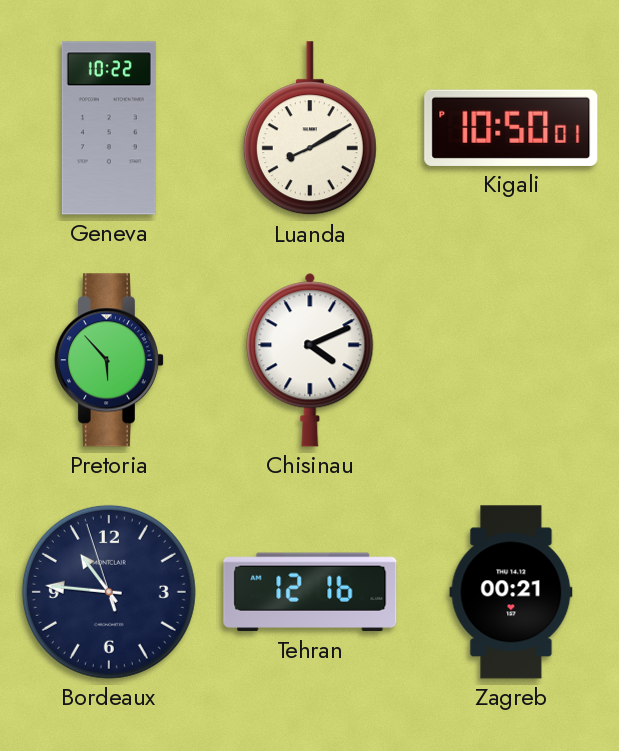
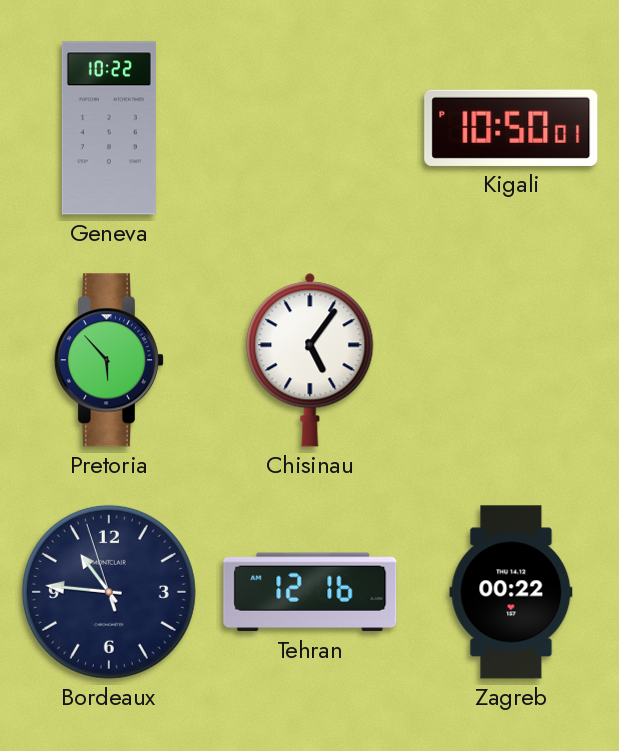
Luanda: 8:10 -> none
Chisinau: 4:11 -> 5:06
Zagreb: 00:21 -> 00:22
